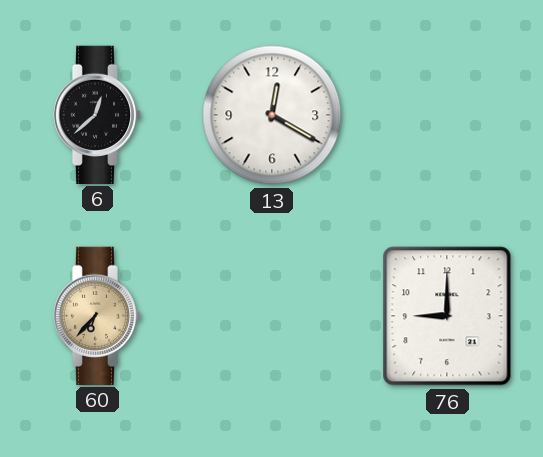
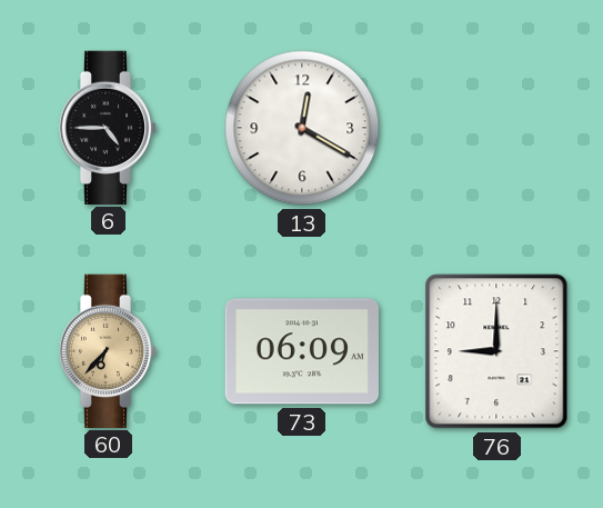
6: 12:38 -> 4:45
73: none -> 06:09
